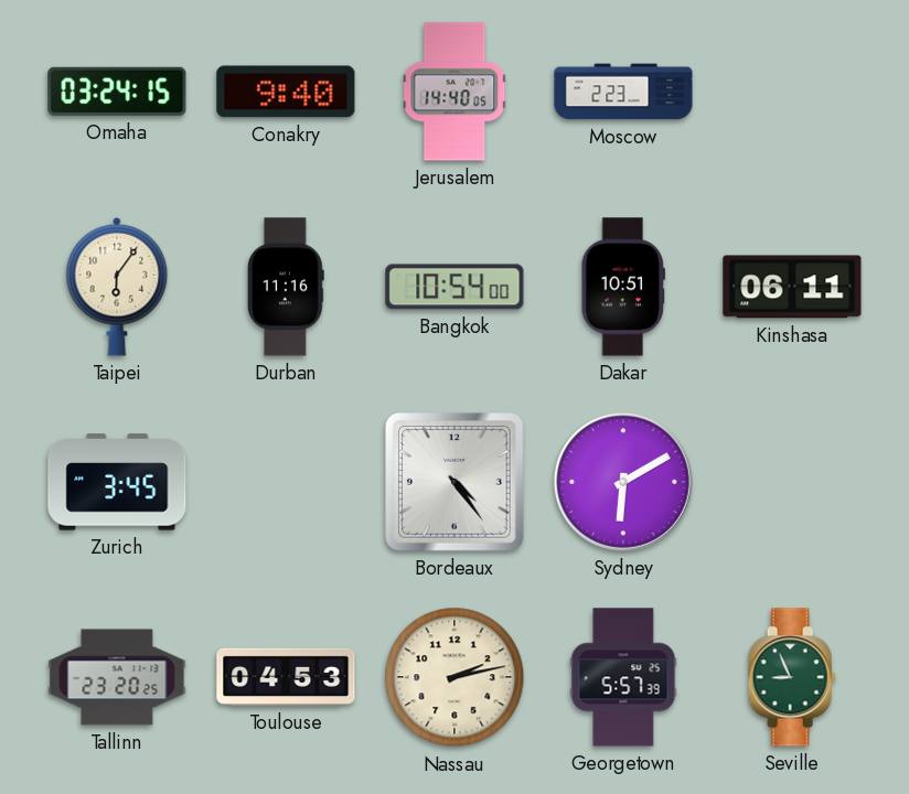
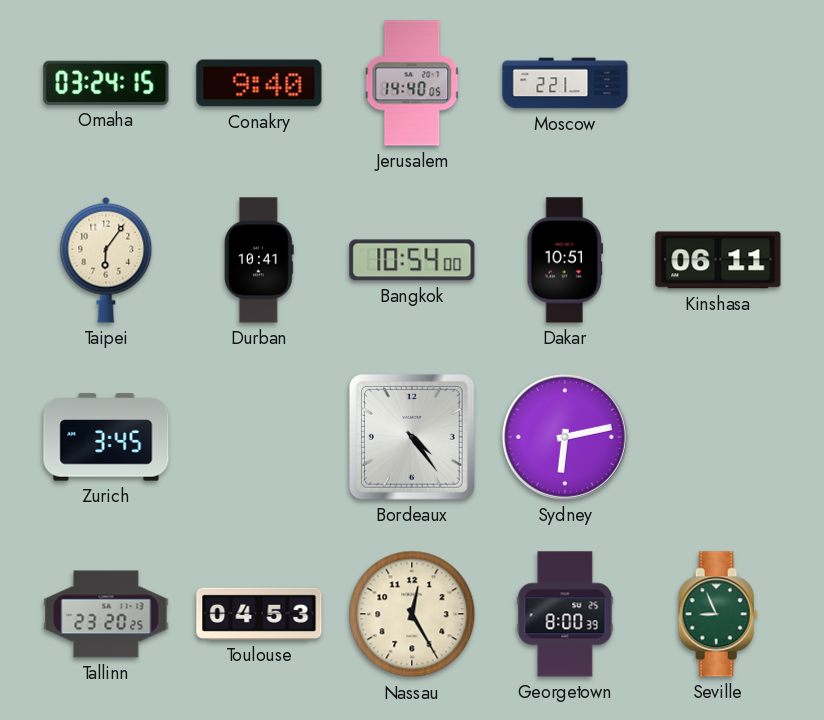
Moscow: 2:23 -> 2:21
Durban: 11:16 -> 10:41
Sydney: 6:10 -> 6:13
Nassau: 2:13 -> 12:25
Georgetown: 5:57 -> 8:00
